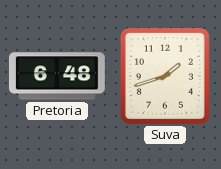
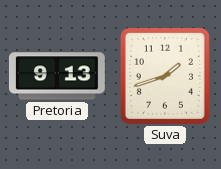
Pretoria: 6:48 -> 9:13
